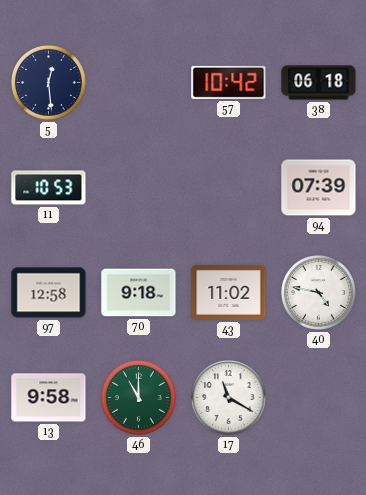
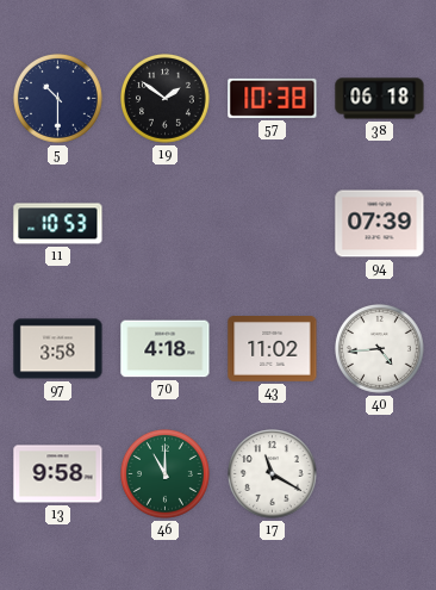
5: 12:29 -> 10:30
19: none -> 1:51
57: 10:42 -> 10:38
97: 12:58 -> 3:58
70: 9:18 -> 4:18
40: 4:47 -> 4:44
